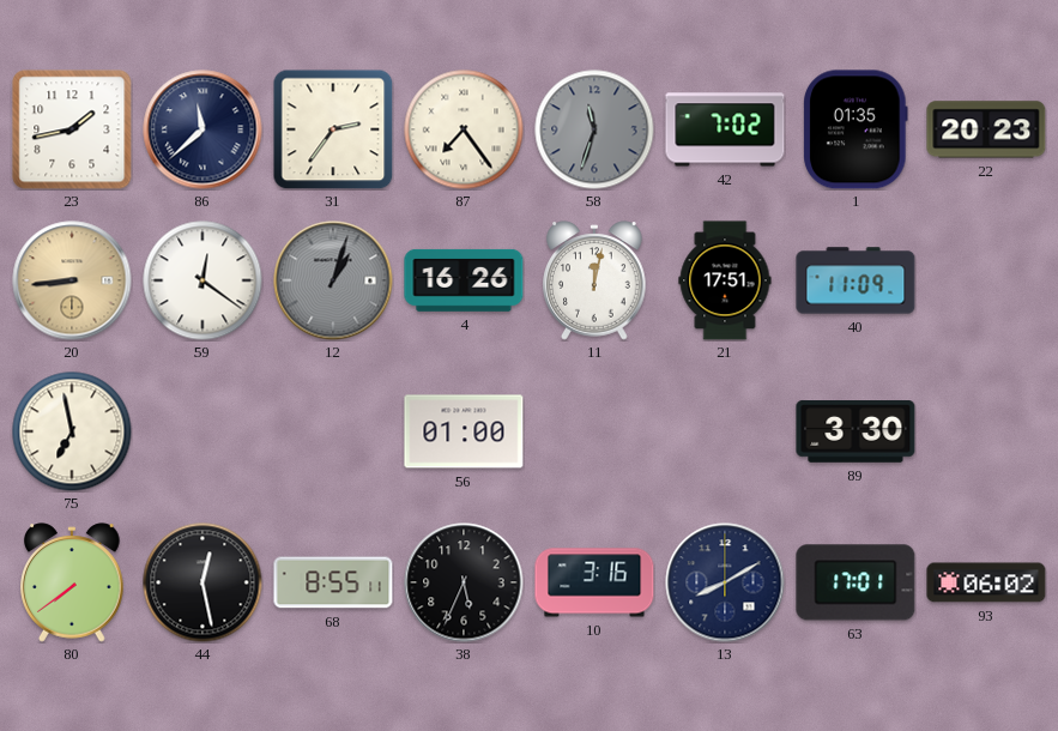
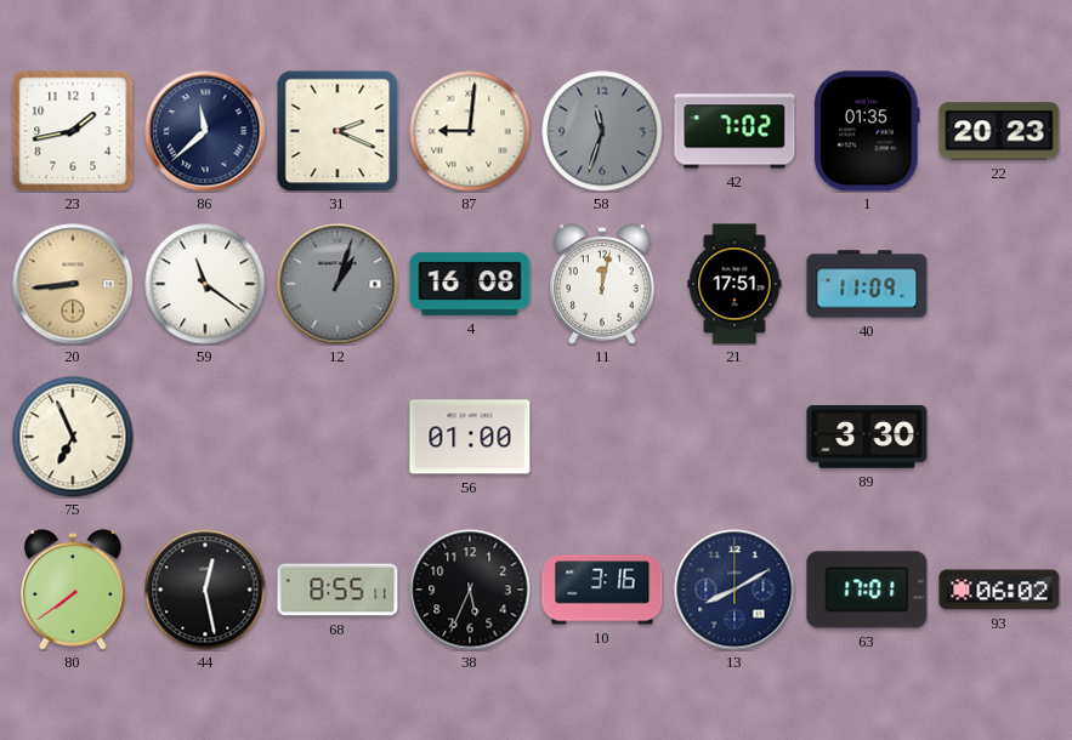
31: 2:36 -> 2:19
87: 7:24 -> 9:01
59: 12:21 -> 11:21
4: 16:26 -> 16:08
75: 6:58 -> 6:56
